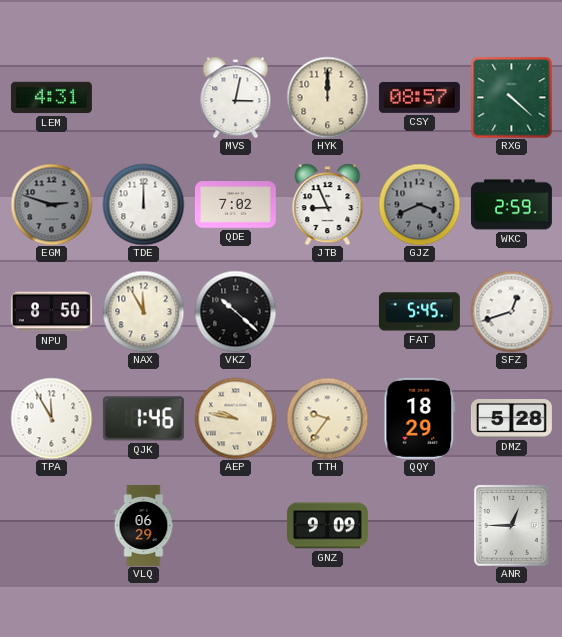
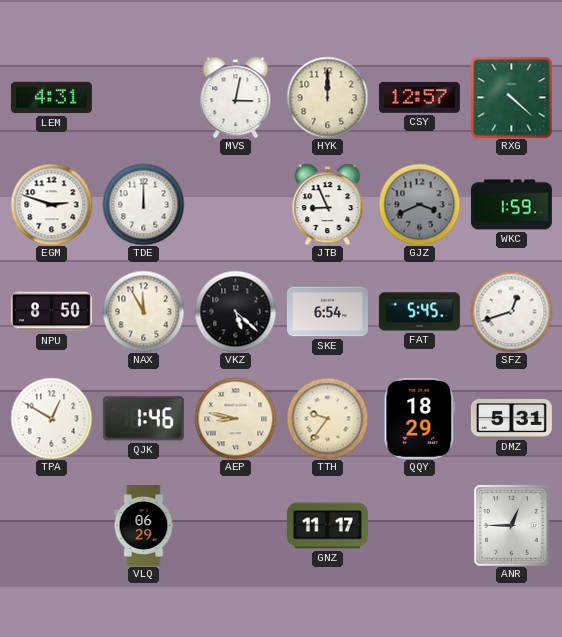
CSY: 08:57 -> 12:57
EGM dial: grey -> white
QDE: 7:02 -> none
WKC: 2:59 -> 1:59
VKZ: 10:22 -> 5:22
SKE: none -> 6:54
TPA: 11:55 -> 12:50
AEP: 9:47 -> 8:47
DMZ: 5:28 -> 5:31
GNZ: 9:09 -> 11:17
